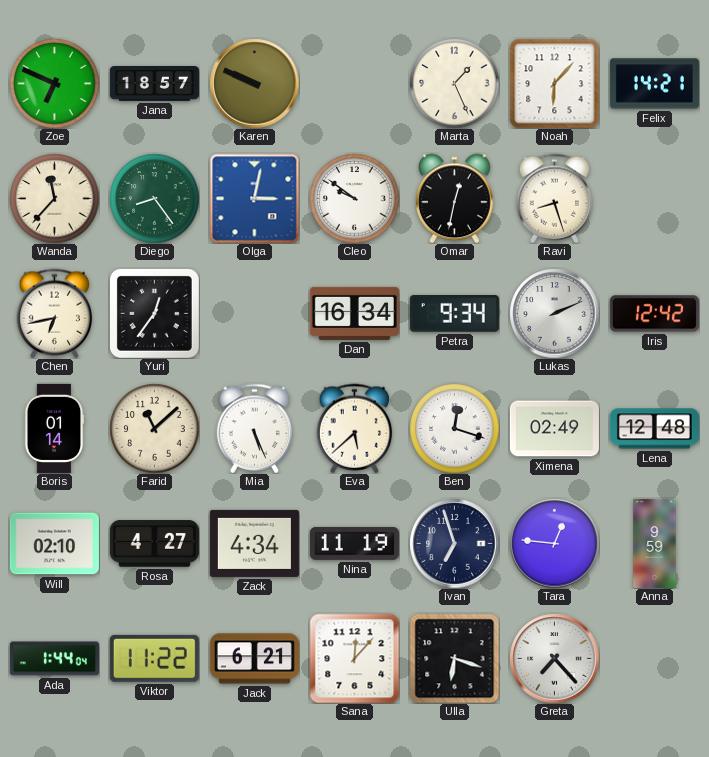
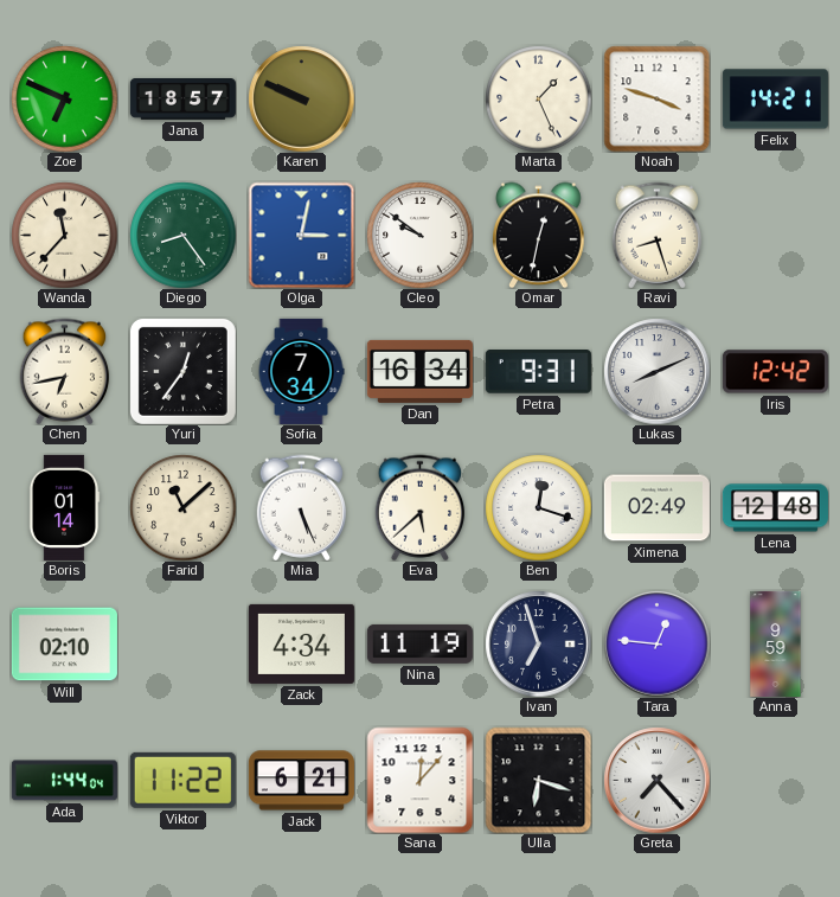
Noah: 6:07 -> 3:48
Sofia: none -> 7:34
Petra: 9:34 -> 9:31
Lukas: 2:11 -> 8:11
Rosa: 4:27 -> none
